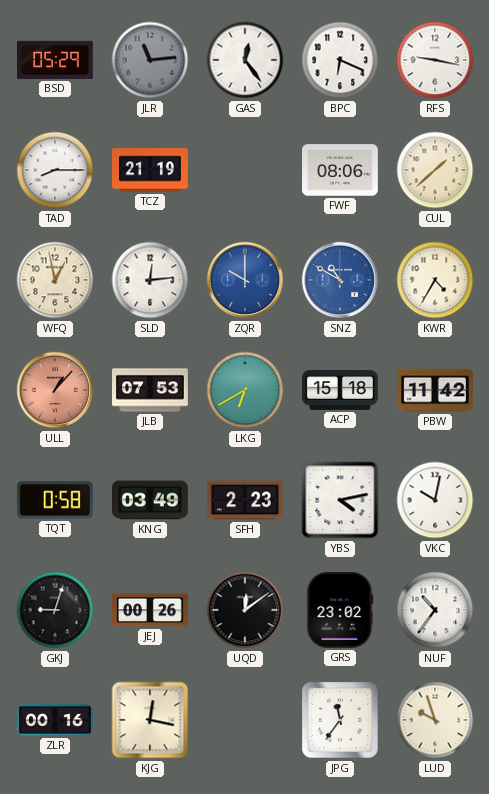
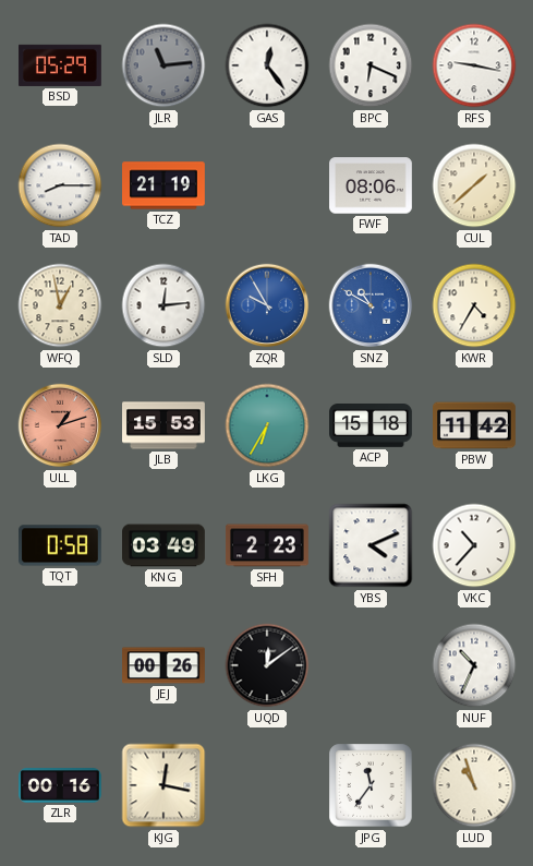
ZQR: 10:00 -> 9:55
ULL: 1:07 -> 1:12
JLB: 07:53 -> 15:53
LKG: 6:40 -> 6:35
YBS: 4:13 -> 4:11
VKC: 10:02 -> 10:37
GKJ: 9:03 -> none
GRS: 23:02 -> none
NUF: 10:36 -> 10:34
LUD: 9:57 -> 10:57
